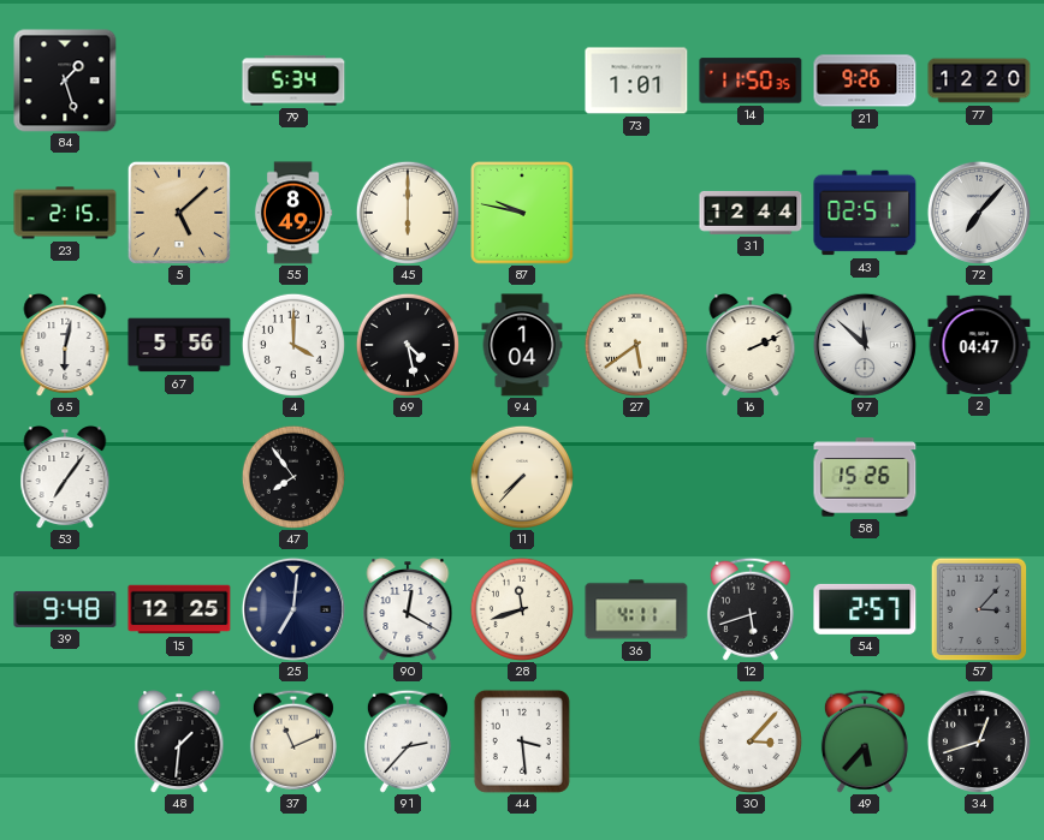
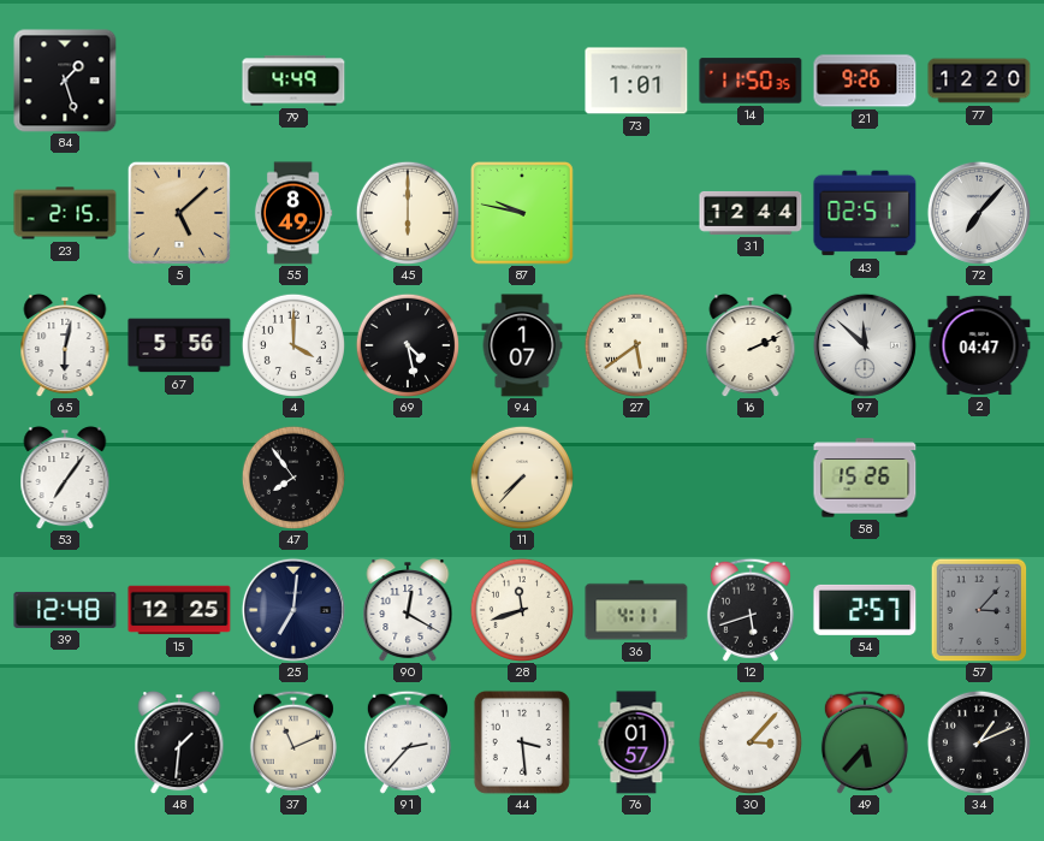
79: 5:34 -> 4:49
94: 1:04 -> 1:07
39: 9:48 -> 12:48
76: none -> 01:57
34: 12:42 -> 1:11
